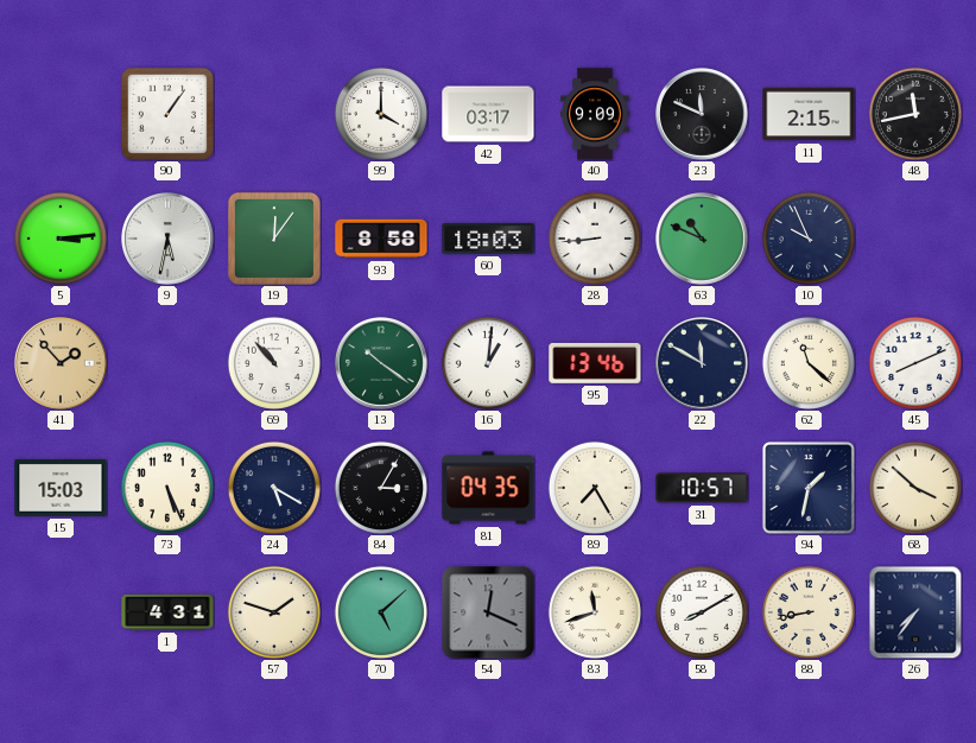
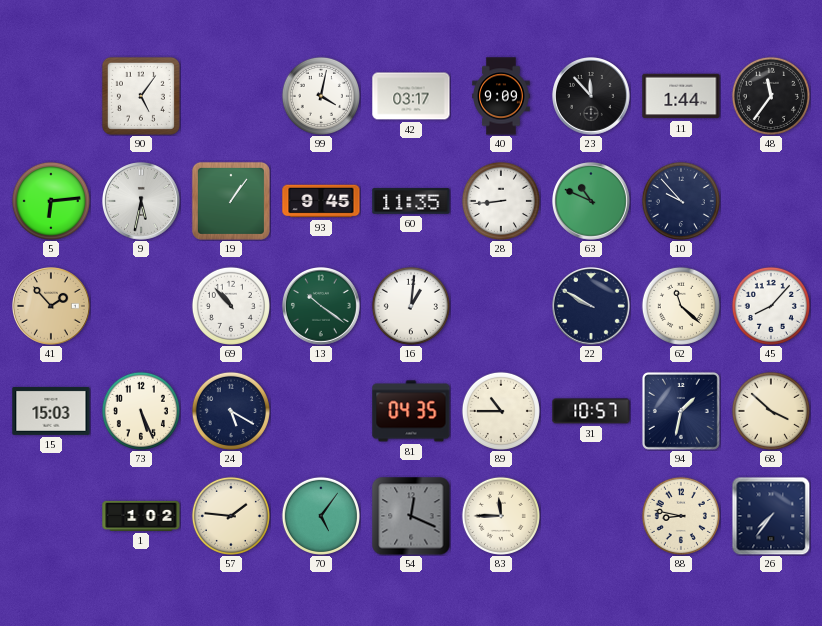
90: 1:06 -> 5:06
99: 4:00 -> 4:02
23: 11:49 -> 11:53
11: 2:15 -> 1:44
48: 11:43 -> 11:36
5: 3:14 -> 6:14
19: 12:06 -> 1:06
93: 8:58 -> 9:45
60: 18:03 -> 11:35
10: 9:56 -> 9:53
95: 13:46 -> none
22: 11:50 -> 9:50
45: 8:11 -> 8:07
84: 3:05 -> none
89: 7:25 -> 10:45
1: 4:31 -> 1:02
57: 1:48 -> 1:46
70: 5:08 -> 5:06
83: 11:42 -> 11:45
58: 8:10 -> none
88: 8:43 -> 8:47
